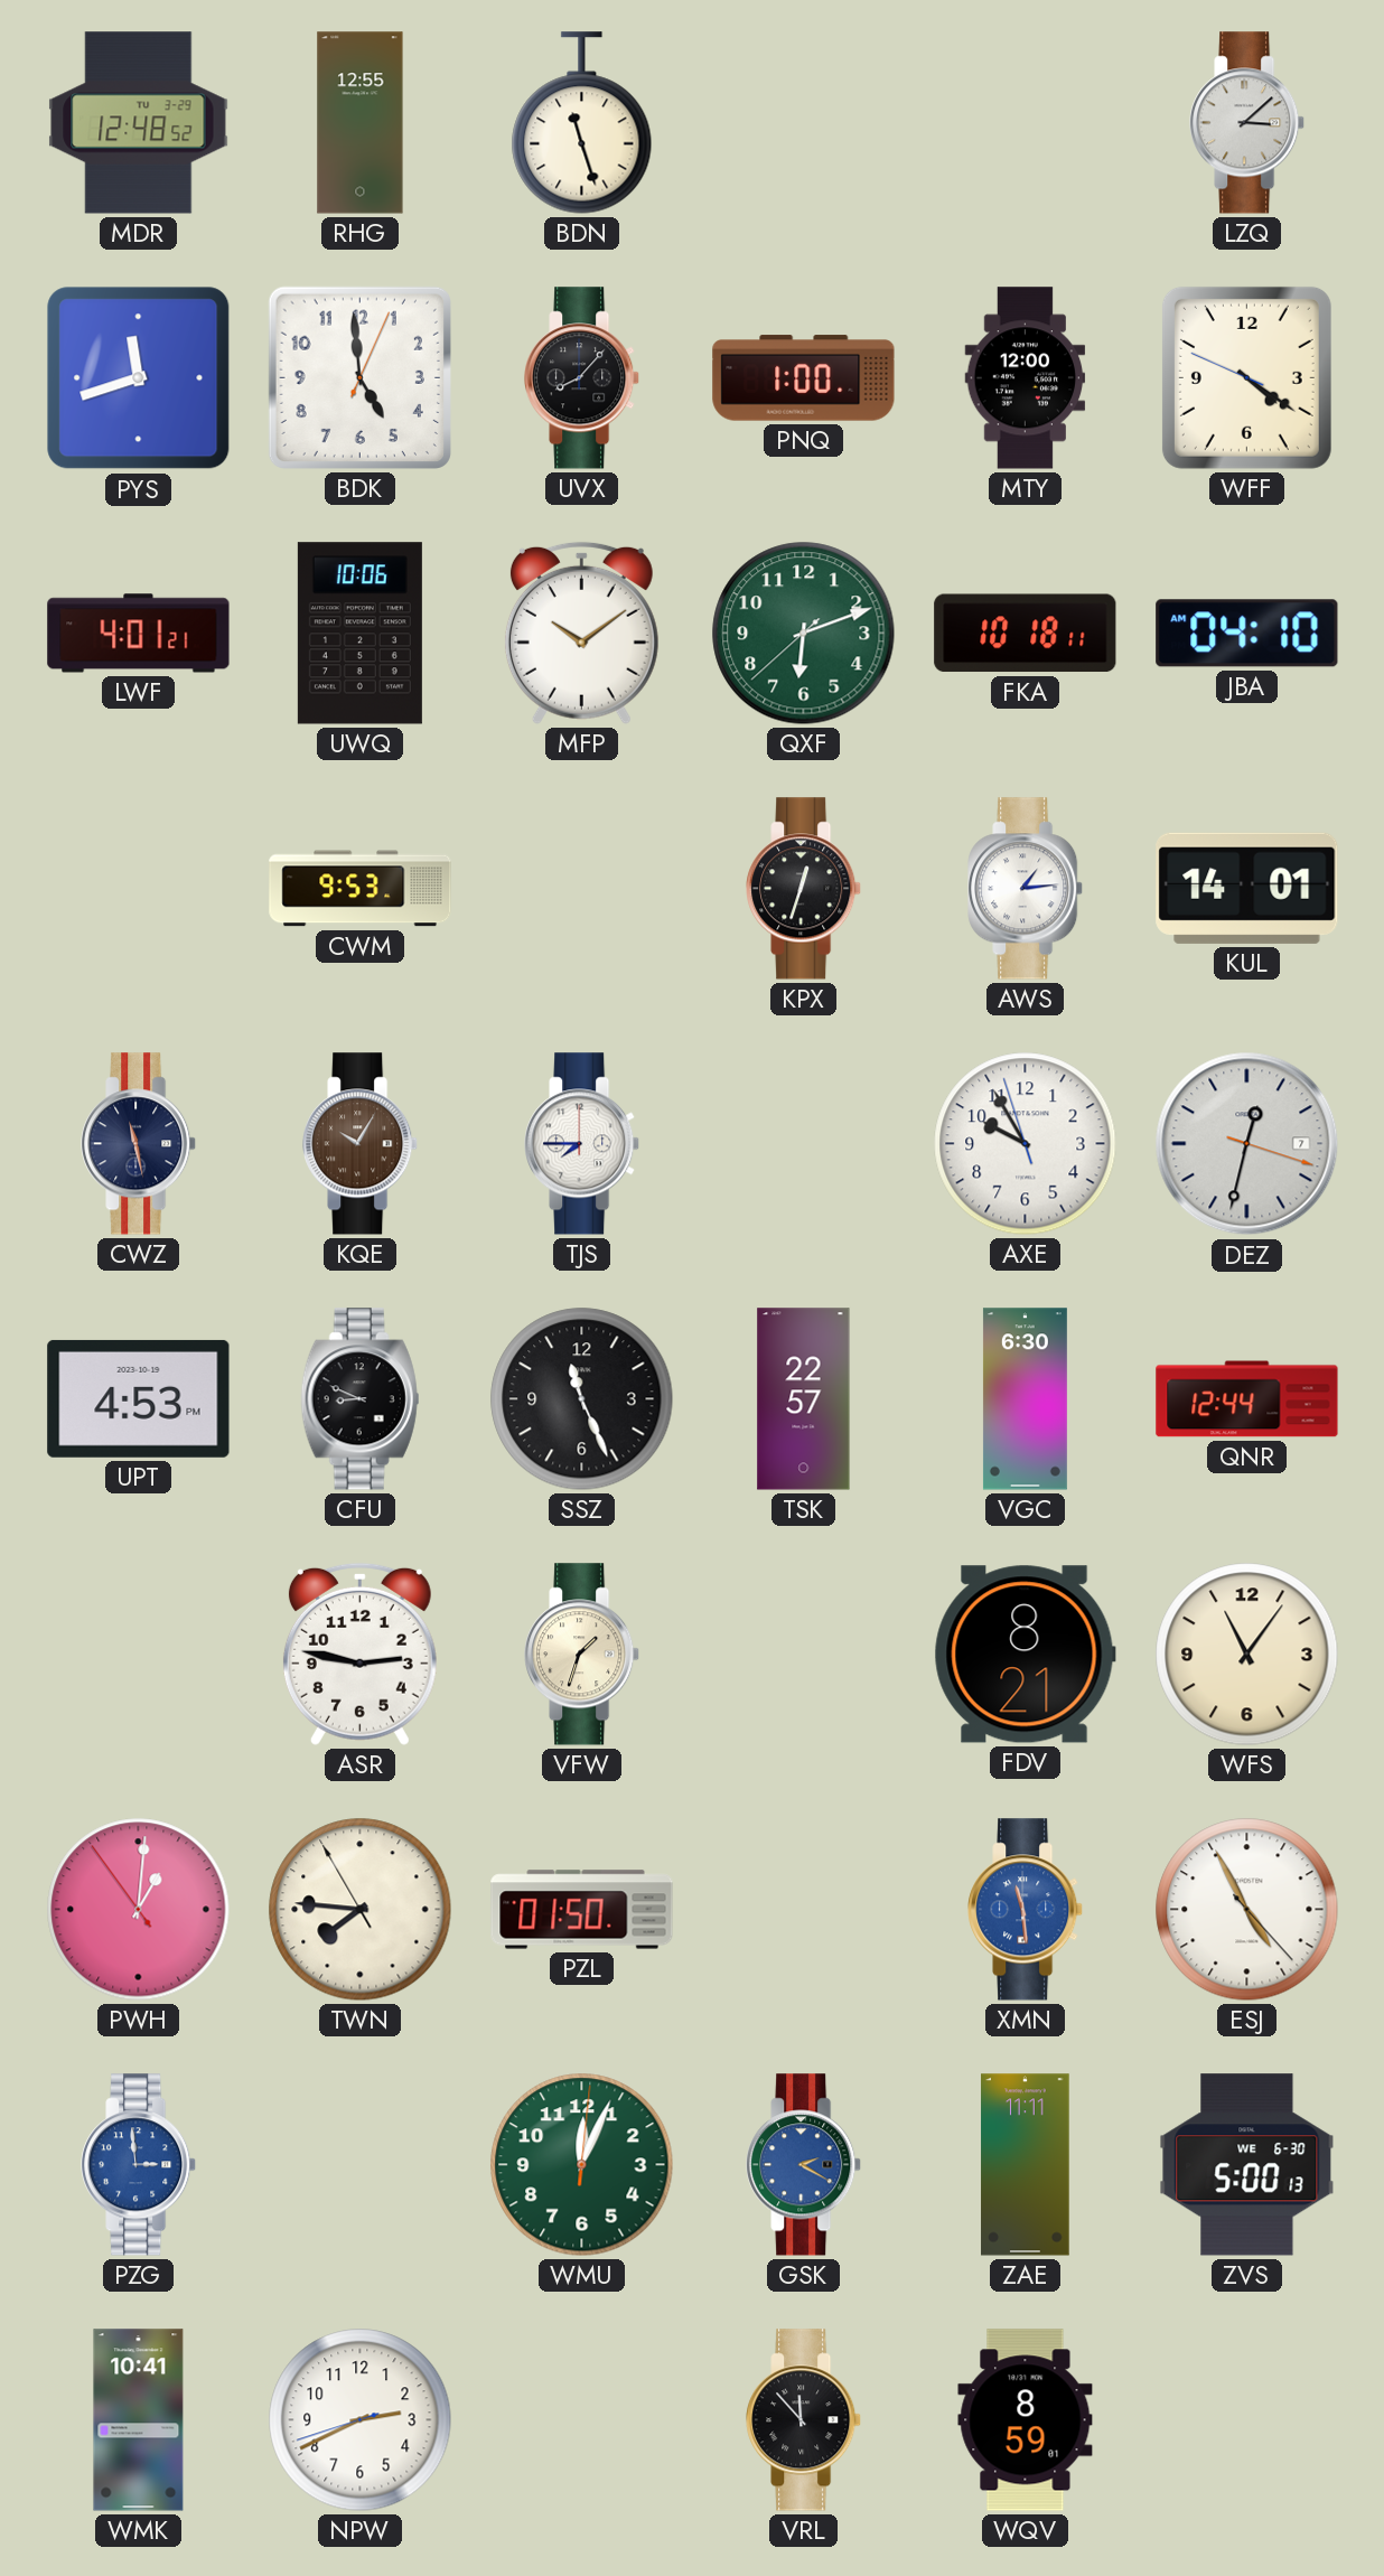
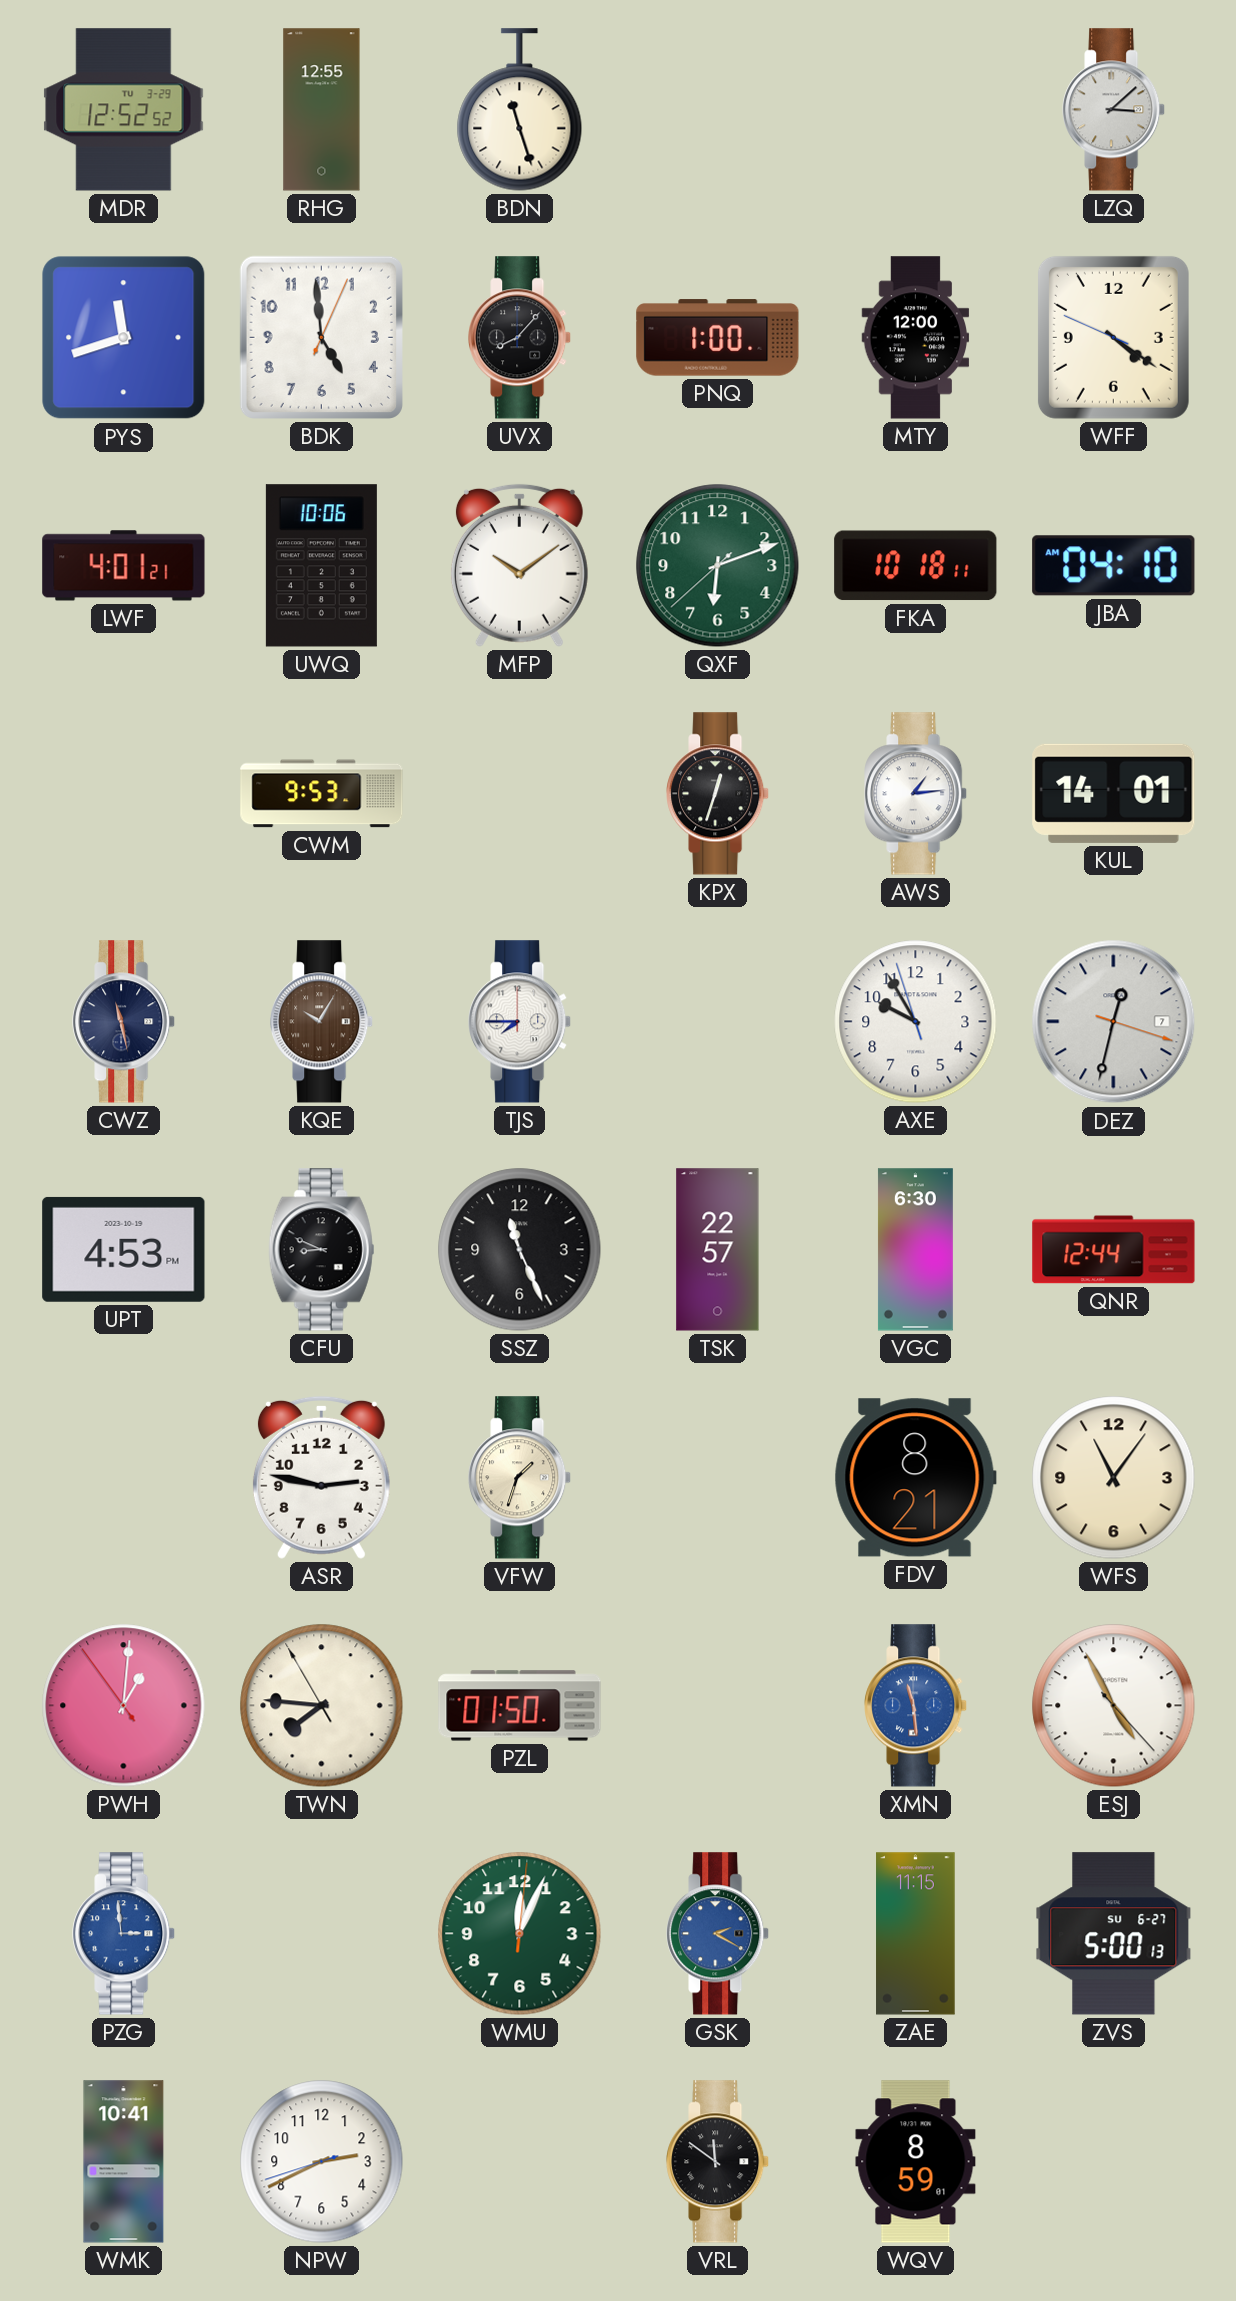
MDR: 12:48 -> 12:52
ZAE: 11:11 -> 11:15
ZVS date: WE 6-30 -> SU 6-27
VRL: 11:53 -> 11:51
